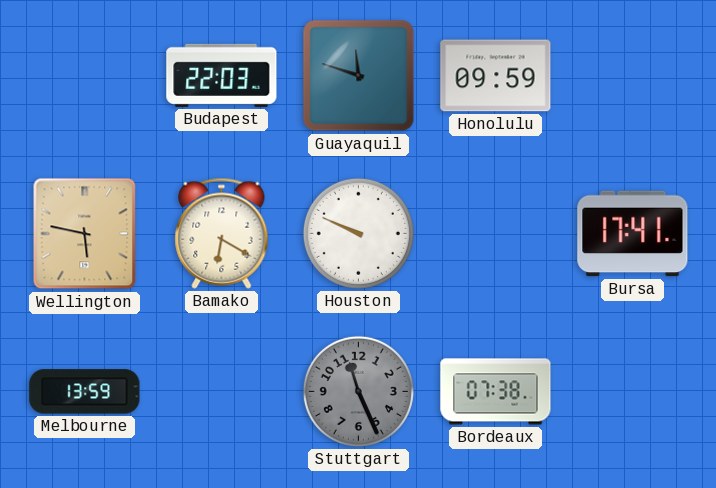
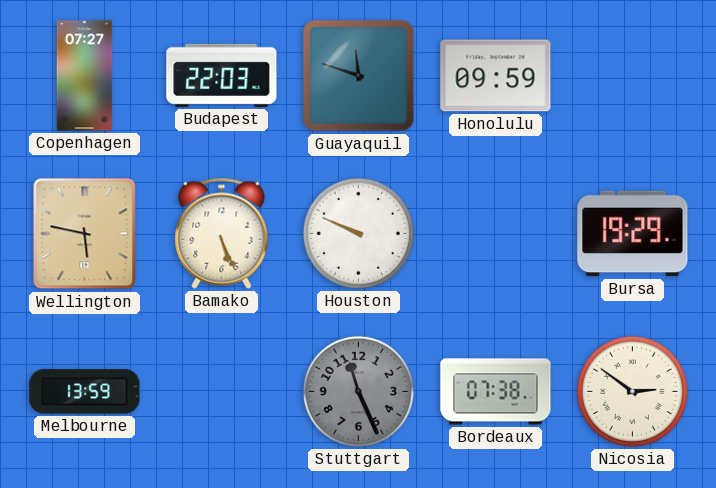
Copenhagen: none -> 07:27
Bamako: 6:20 -> 5:26
Bursa: 17:41 -> 19:29
Nicosia: none -> 2:51
